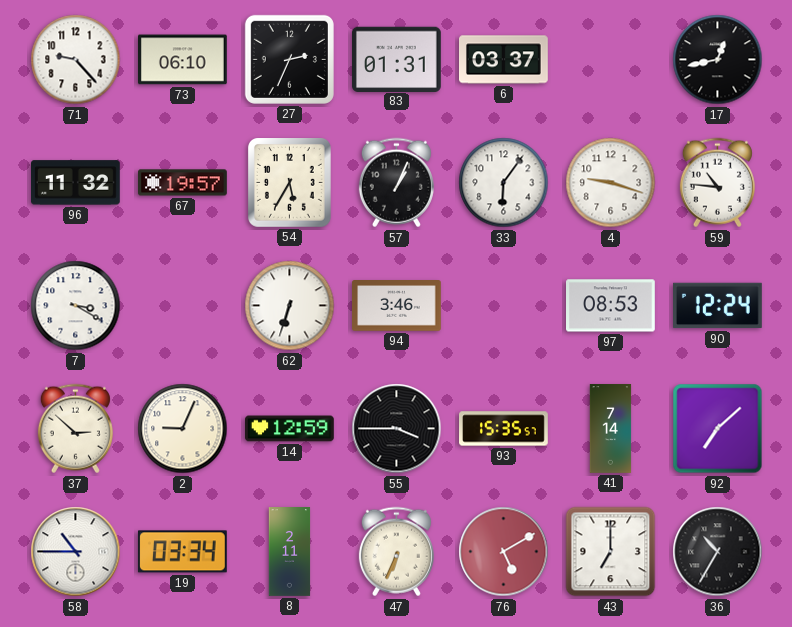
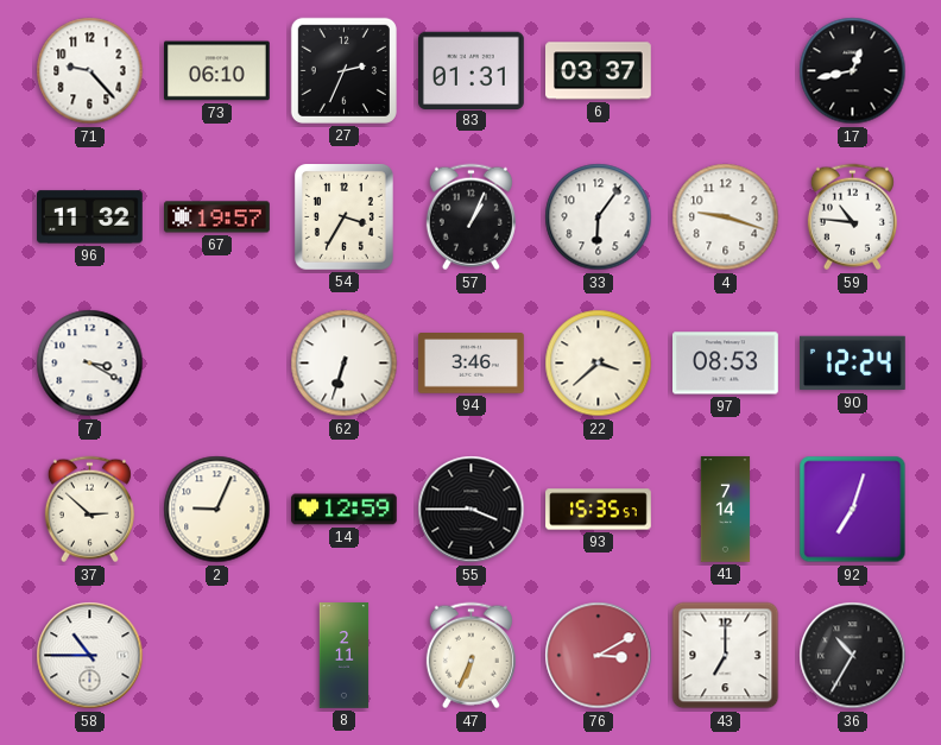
54: 5:35 -> 3:35
22: none -> 3:38
92: 7:08 -> 7:03
19: 03:34 -> none
76: 5:10 -> 3:10
